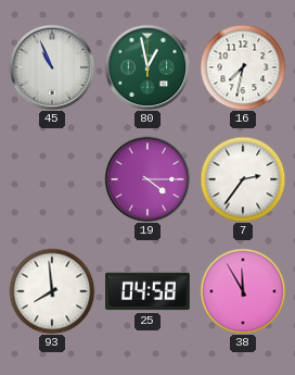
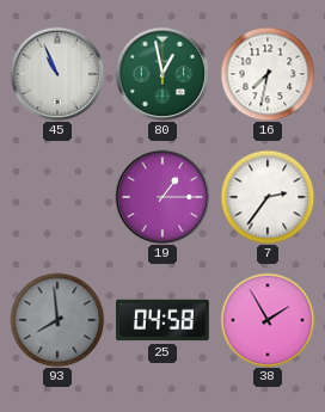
19: 4:15 -> 1:15
93 dial: white -> grey
38: 11:55 -> 1:55
